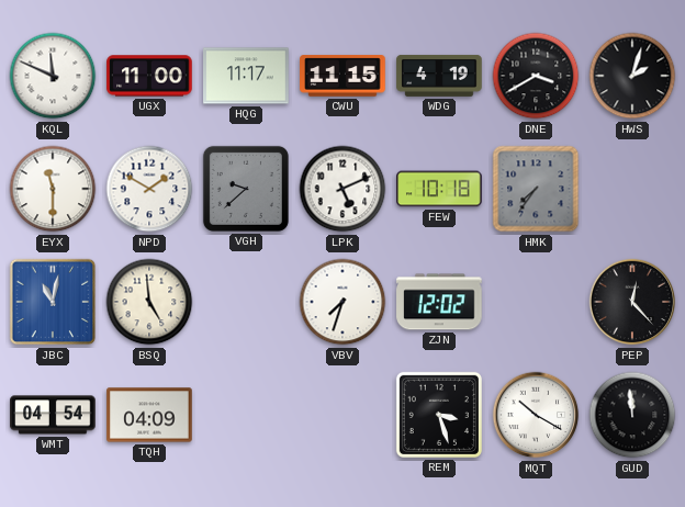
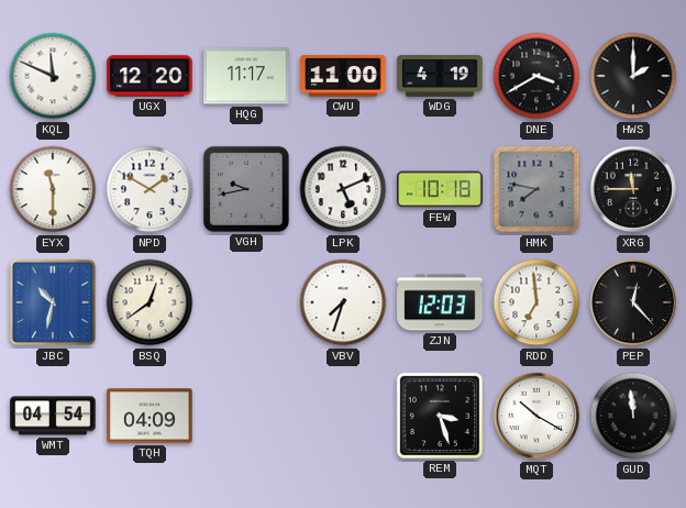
UGX: 11:00 -> 12:20
CWU: 11:15 -> 11:00
HWS: 2:03 -> 2:00
VGH: 9:38 -> 9:43
HMK: 7:36 -> 7:47
XRG: none -> 11:45
JBC: 11:02 -> 10:32
BSQ: 4:59 -> 12:39
ZJN: 12:02 -> 12:03
RDD: none -> 6:59
